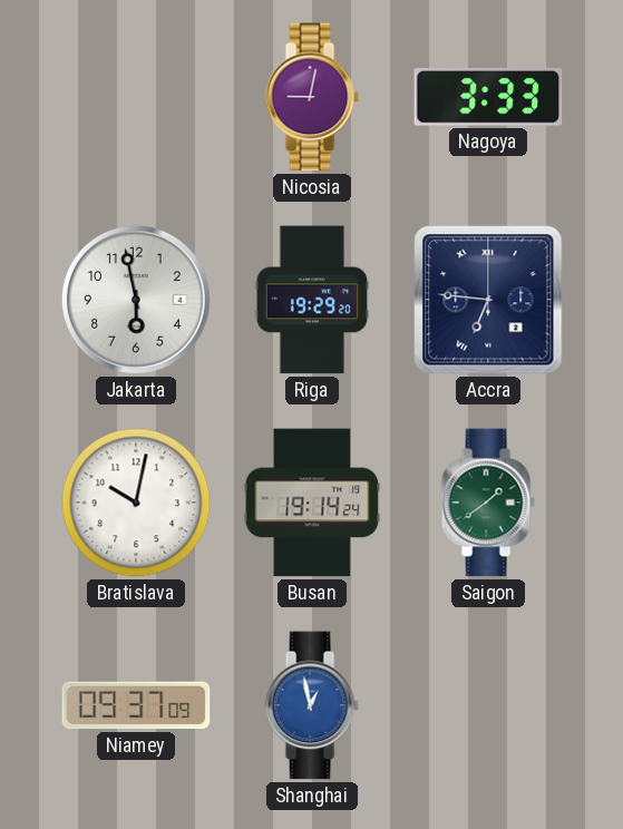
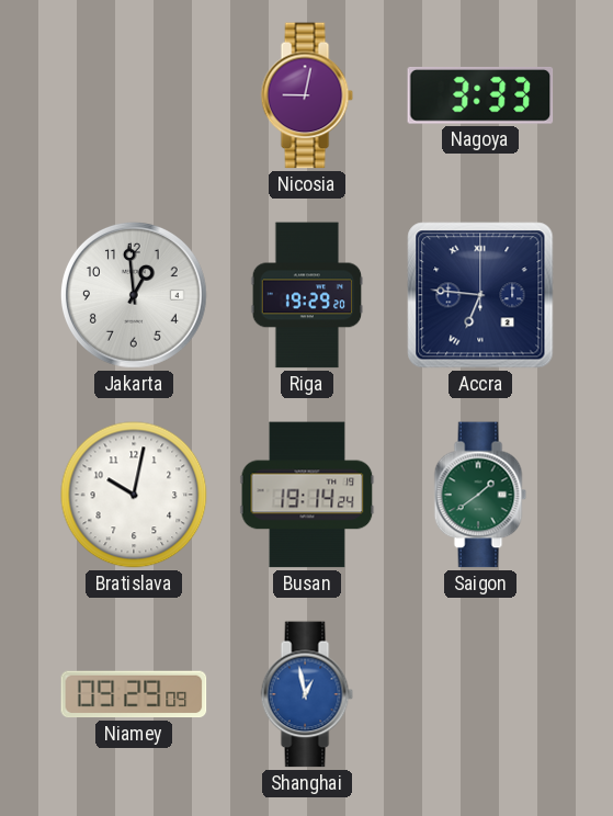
Jakarta: 5:58 -> 12:59
Niamey: 09:37 -> 09:29
